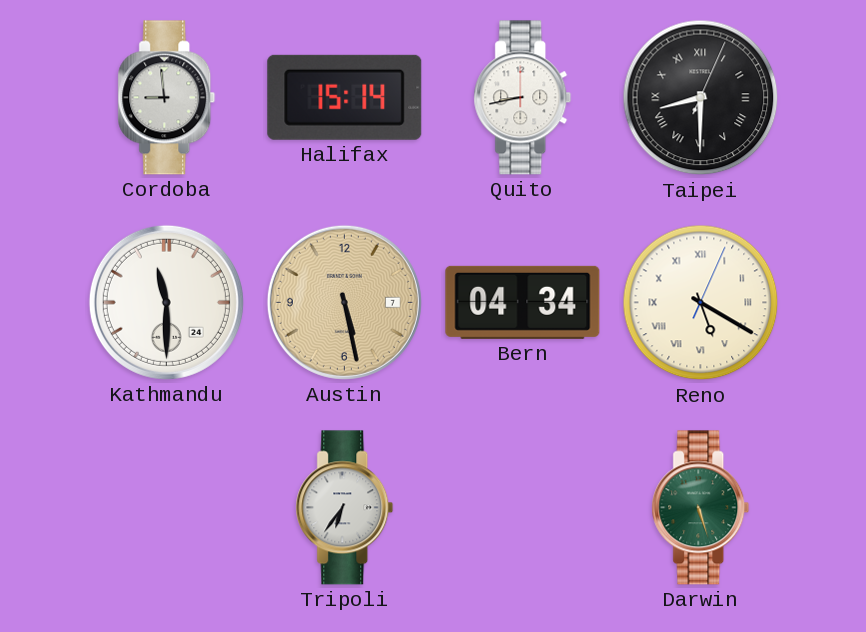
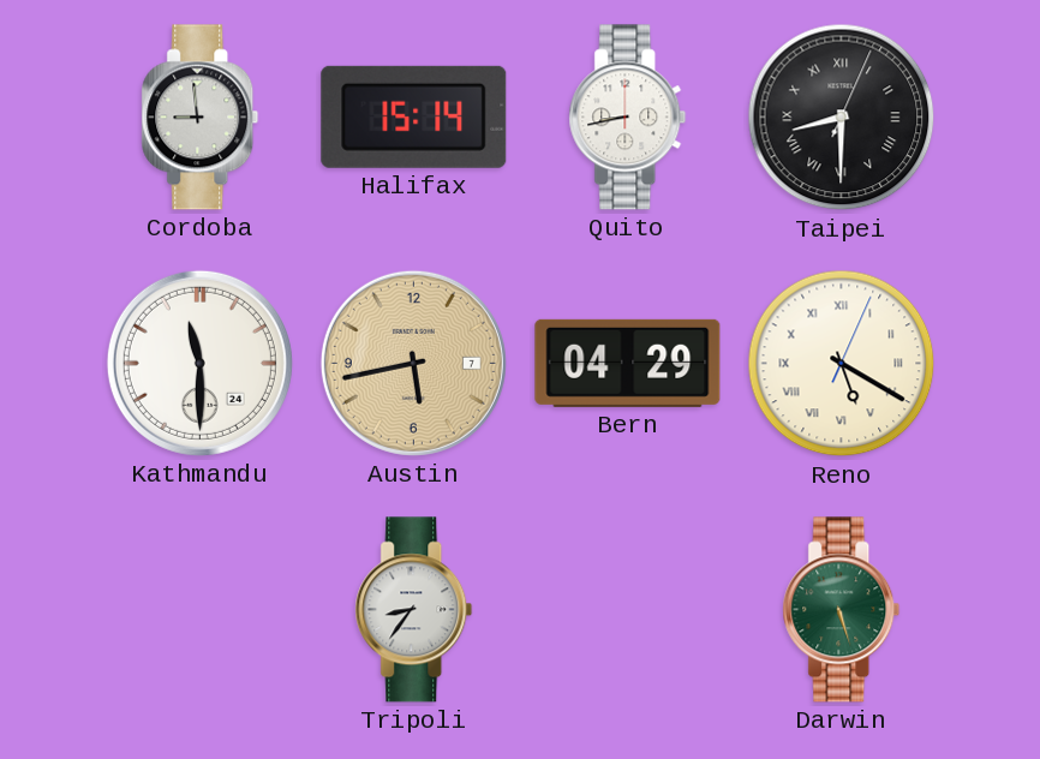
Austin: 5:28 -> 5:43
Bern: 04:34 -> 04:29
Tripoli: 6:36 -> 8:36
